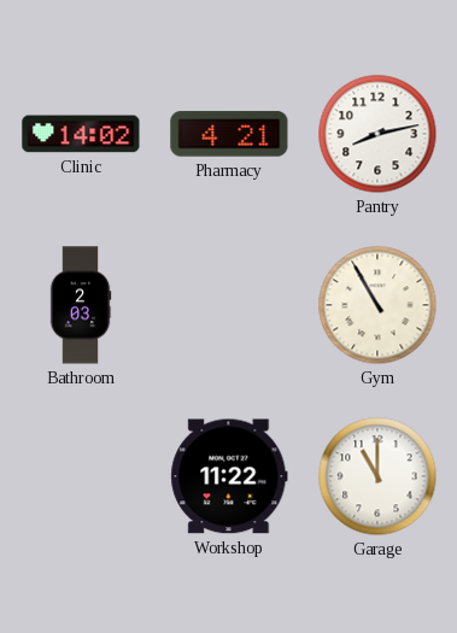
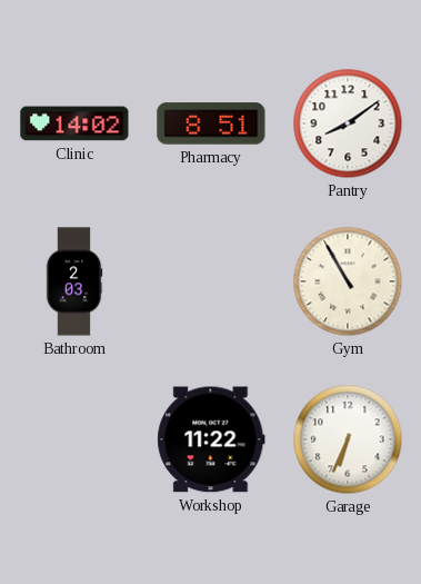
Pharmacy: 4:21 -> 8:51
Pantry: 8:13 -> 8:09
Garage: 11:00 -> 6:34
